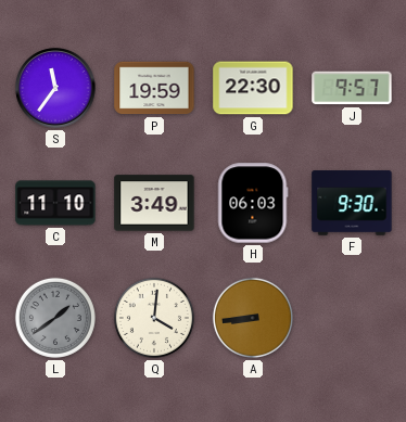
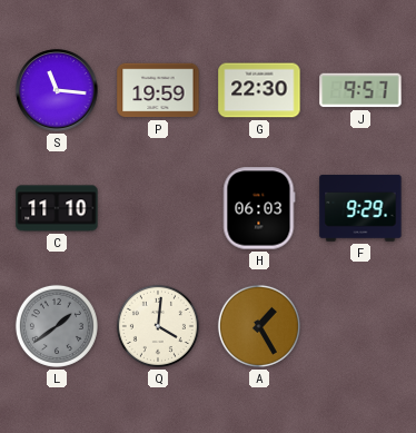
S: 11:36 -> 11:16
M: 3:49 -> none
F: 9:30 -> 9:29
A: 8:44 -> 1:25
